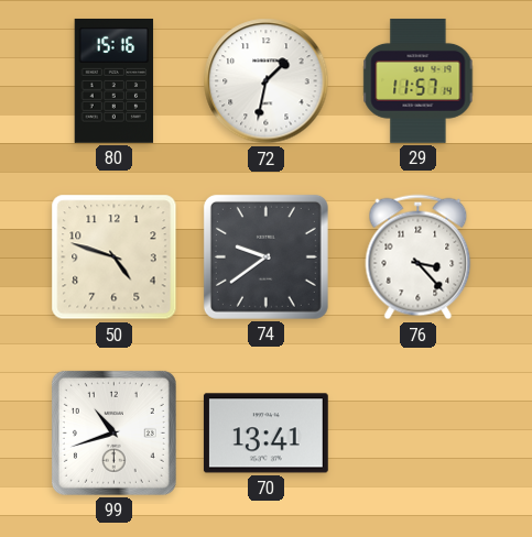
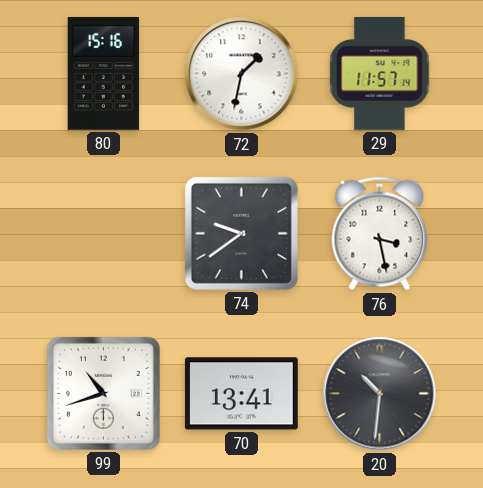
50: 4:48 -> none
76: 3:23 -> 3:28
20: none -> 10:31
